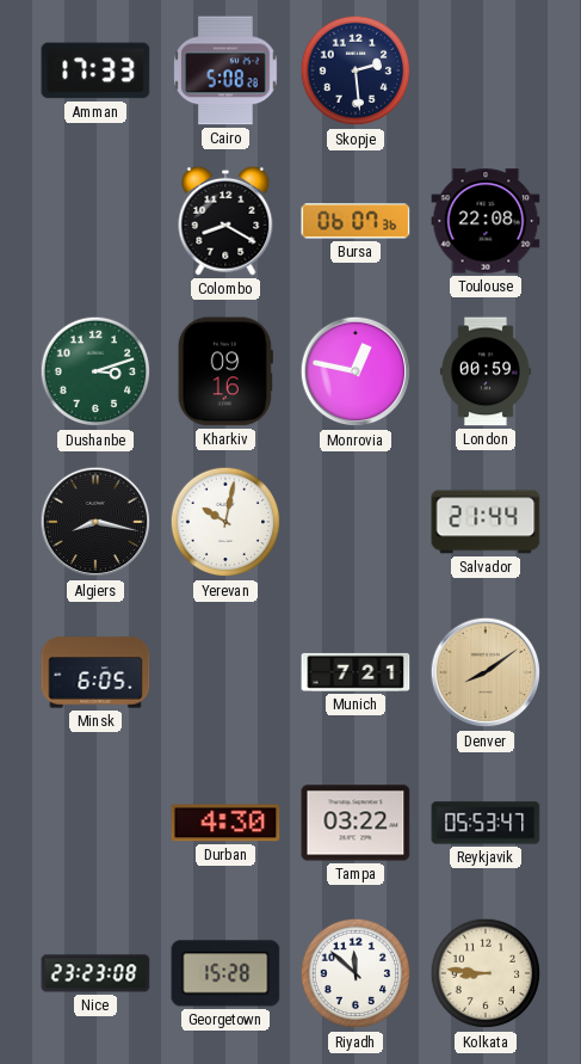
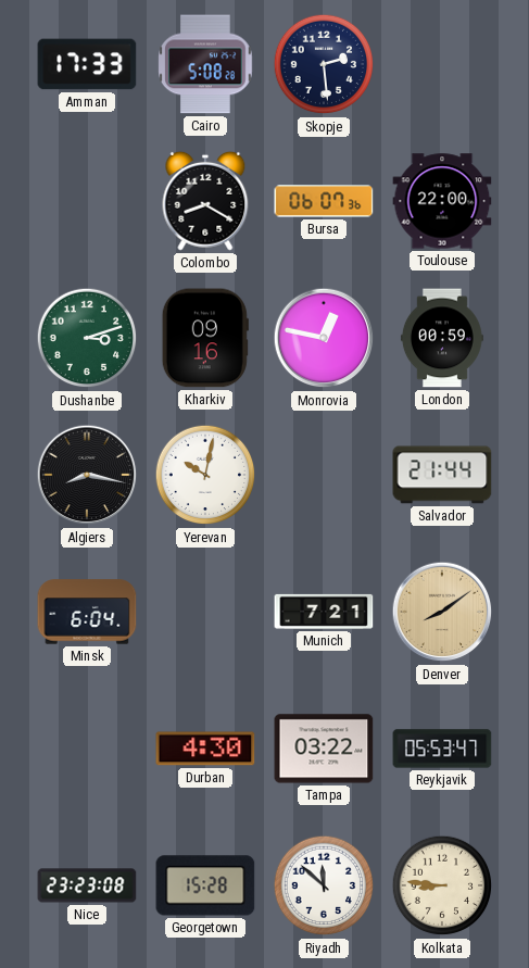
Toulouse: 22:08 -> 22:00
Minsk: 6:05 -> 6:04
